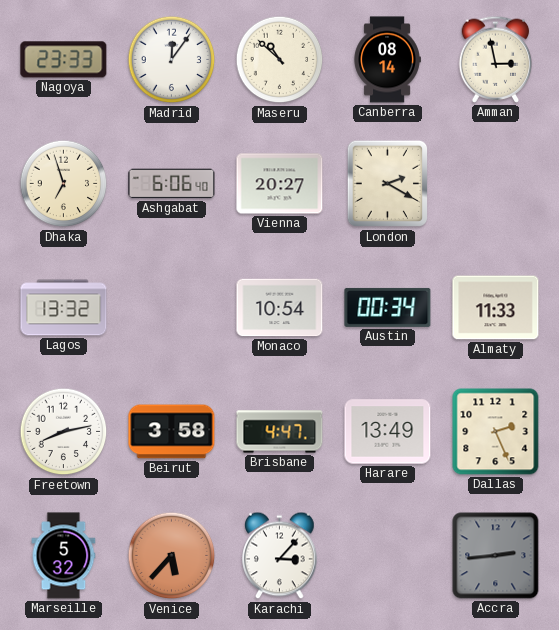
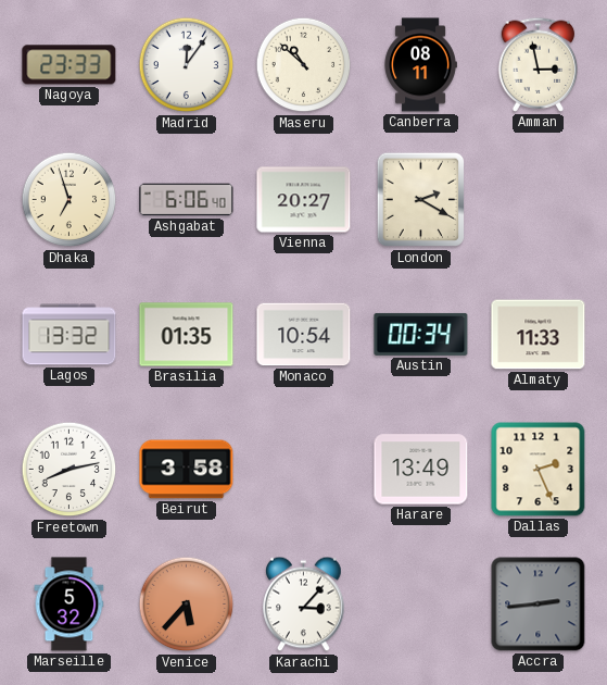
Canberra: 08:14 -> 08:11
Brasilia: none -> 01:35
Brisbane: 4:47 -> none
